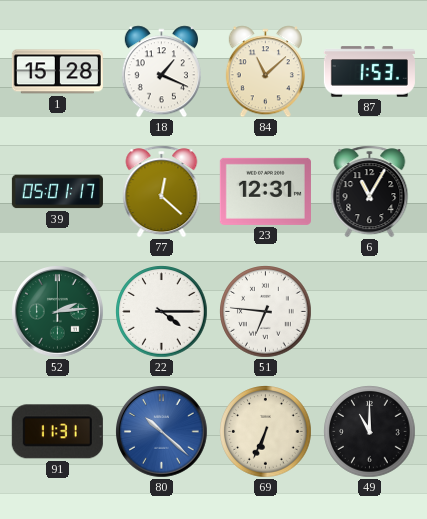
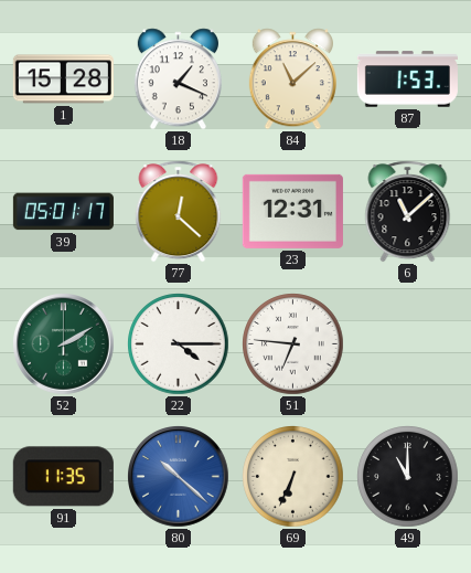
6: 11:05 -> 11:08
52: 2:14 -> 2:10
91: 11:31 -> 11:35
